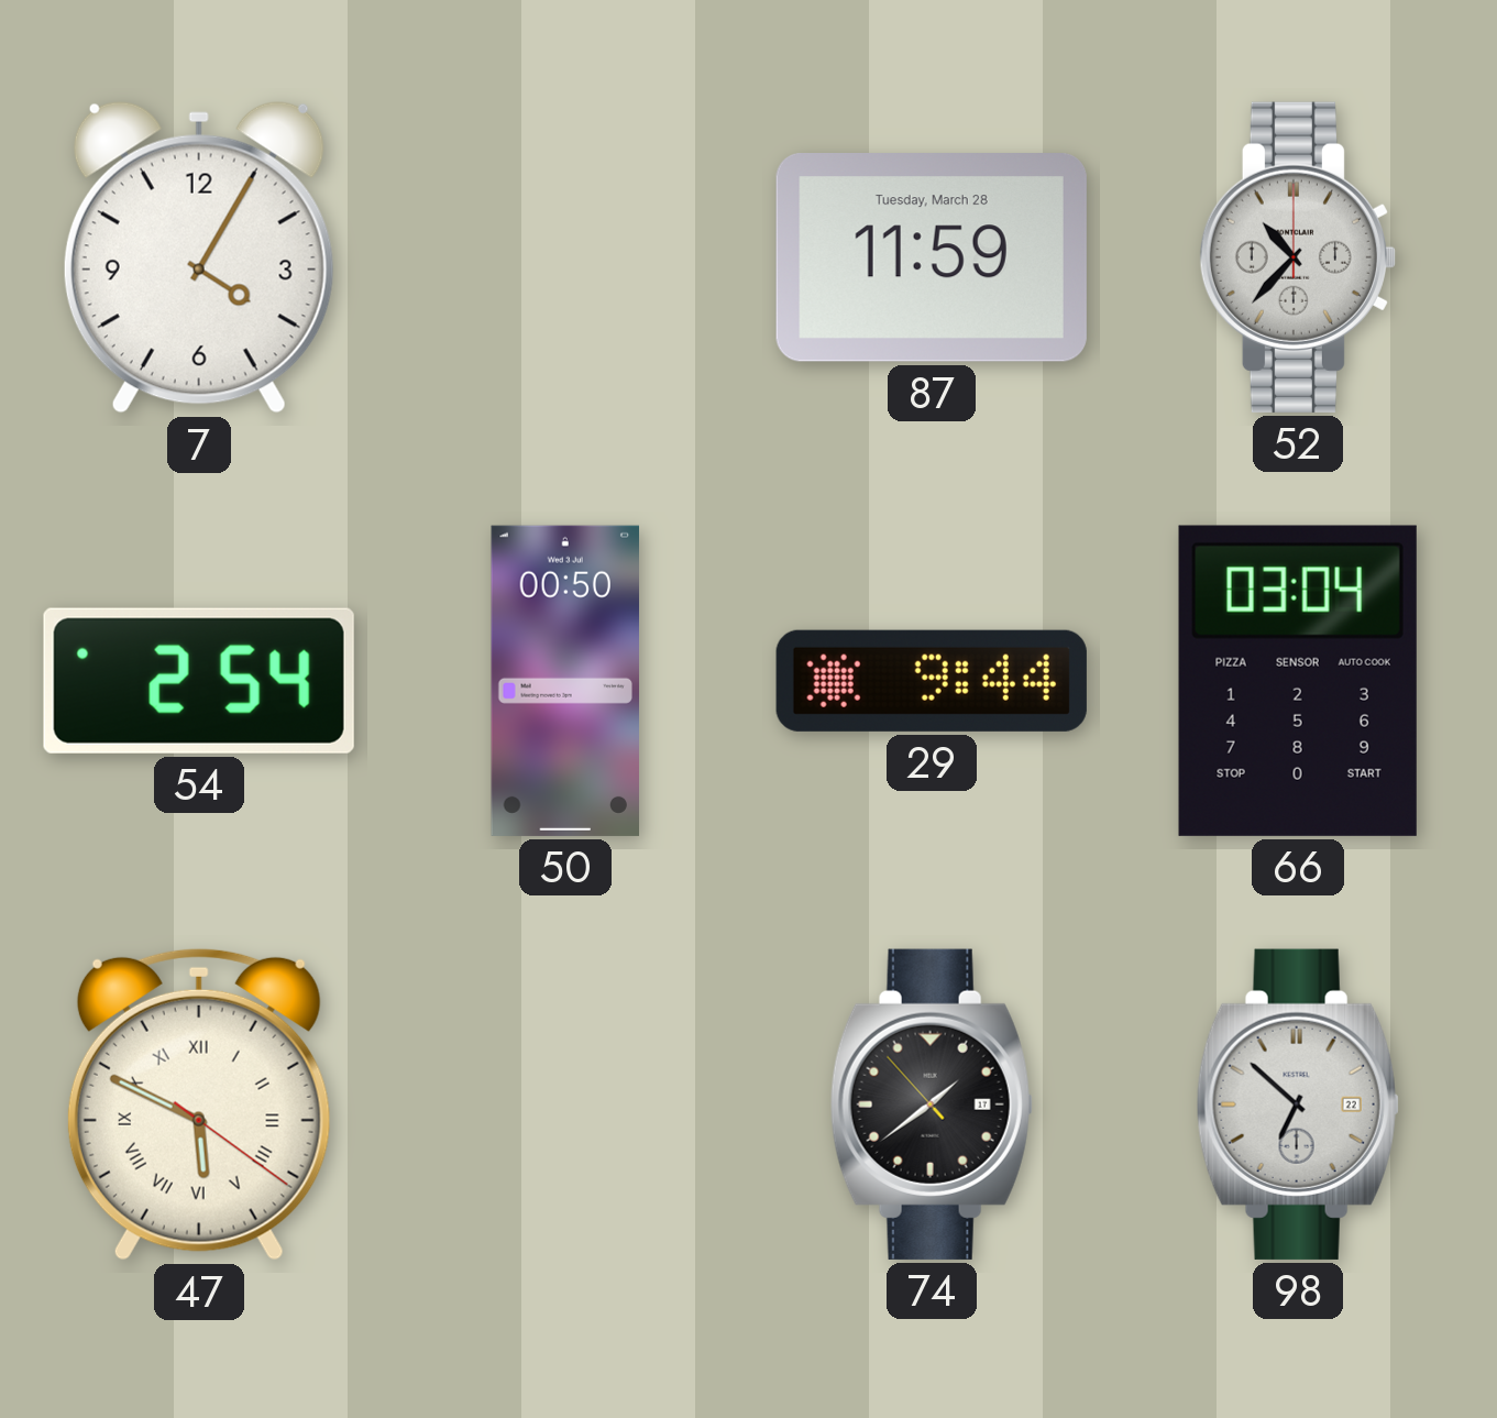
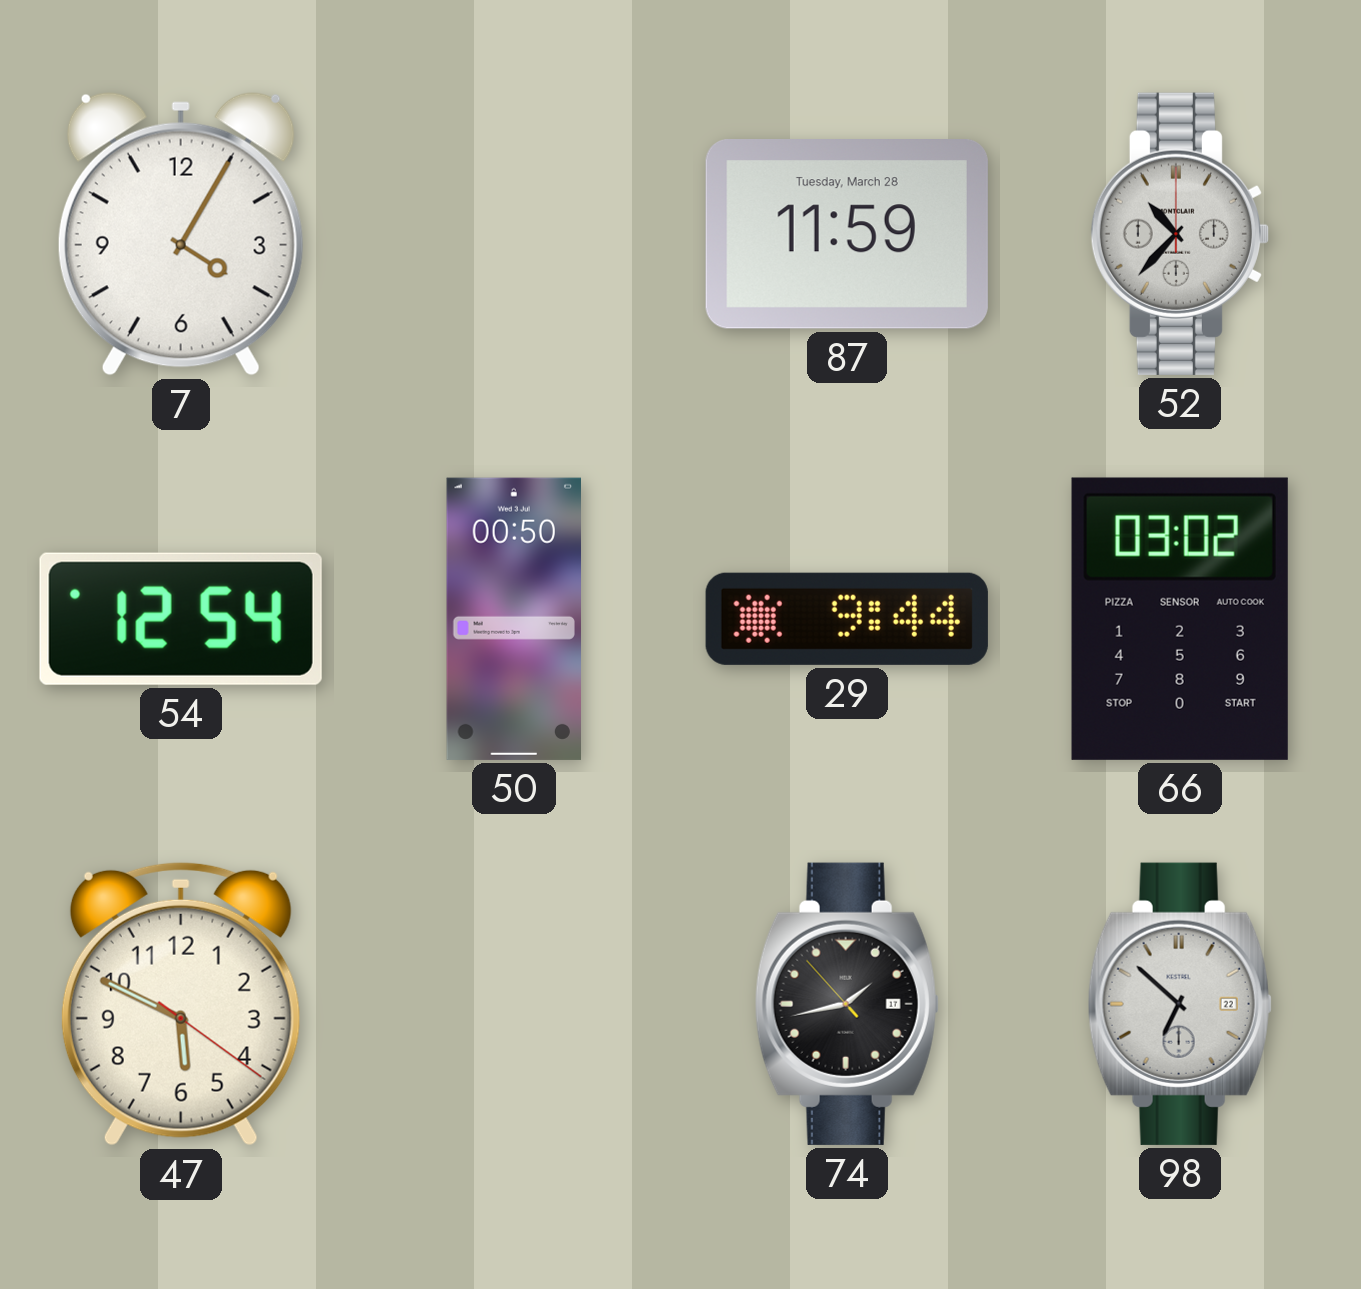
54: 2:54 -> 12:54
66: 03:04 -> 03:02
47 numerals: Roman -> Arabic
74: 1:38 -> 1:42
